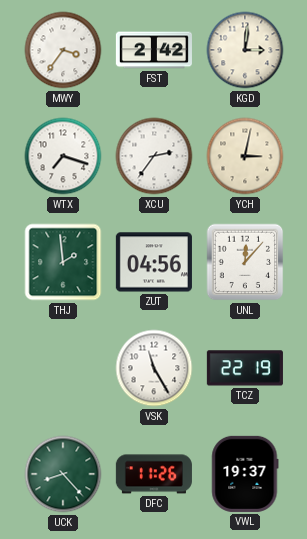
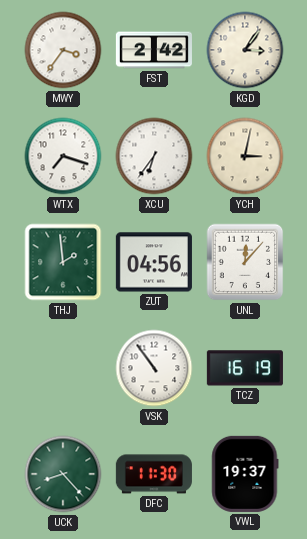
KGD: 3:01 -> 3:06
XCU: 2:36 -> 6:36
VSK: 11:25 -> 10:54
TCZ: 22:19 -> 16:19
DFC: 11:26 -> 11:30
